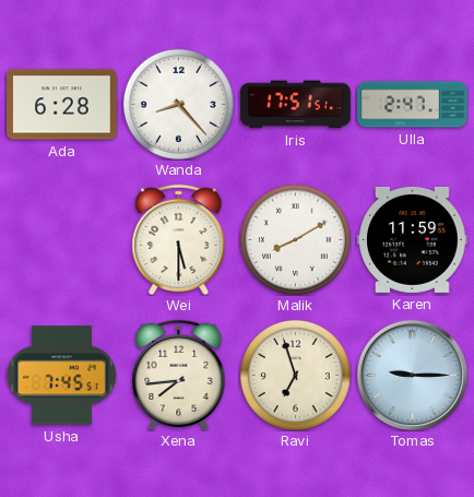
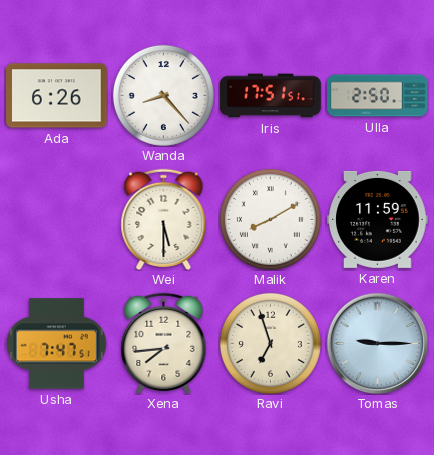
Ada: 6:28 -> 6:26
Ulla: 2:47 -> 2:50
Usha: 7:45 -> 7:47
